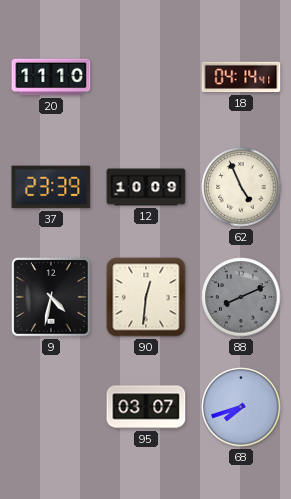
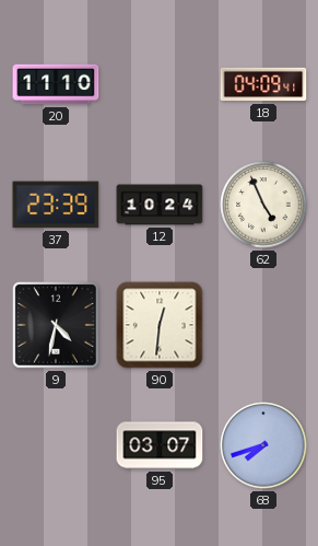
18: 04:14 -> 04:09
12: 10:09 -> 10:24
88: 8:11 -> none
